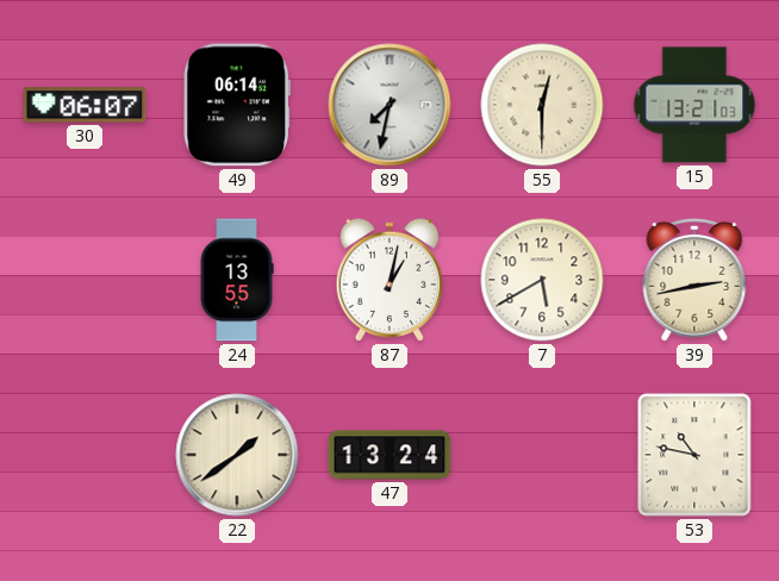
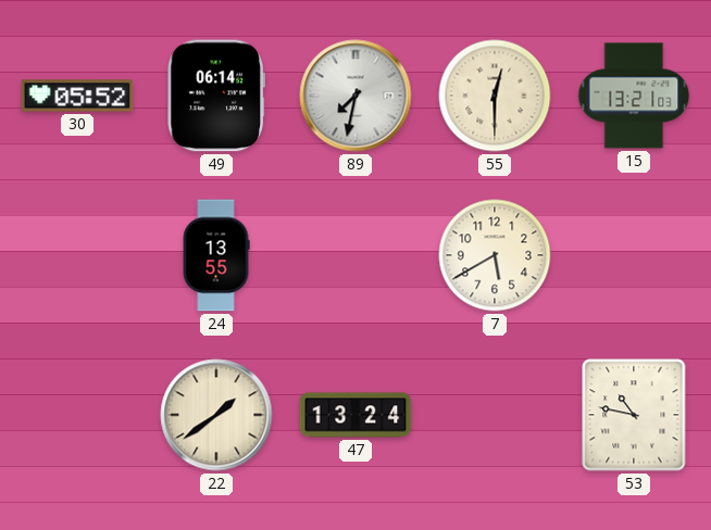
30: 06:07 -> 05:52
87: 1:02 -> none
39: 2:43 -> none
